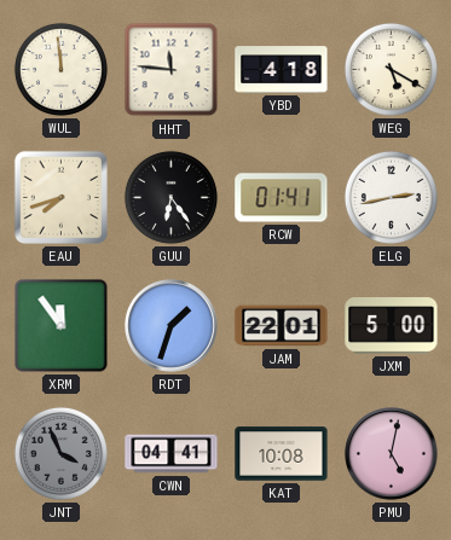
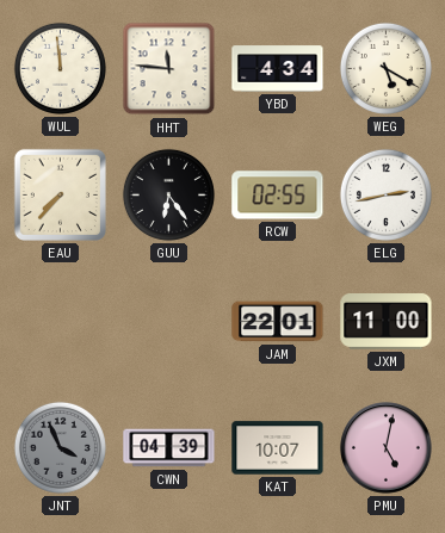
YBD: 4:18 -> 4:34
EAU: 7:42 -> 7:37
RCW: 01:41 -> 02:55
XRM: 11:54 -> none
RDT: 1:33 -> none
JXM: 5:00 -> 11:00
CWN: 04:41 -> 04:39
KAT: 10:08 -> 10:07
